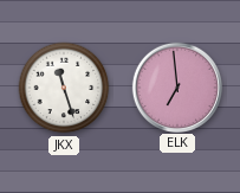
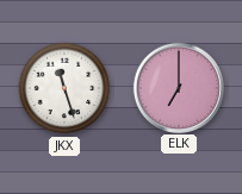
ELK: 6:59 -> 7:00
